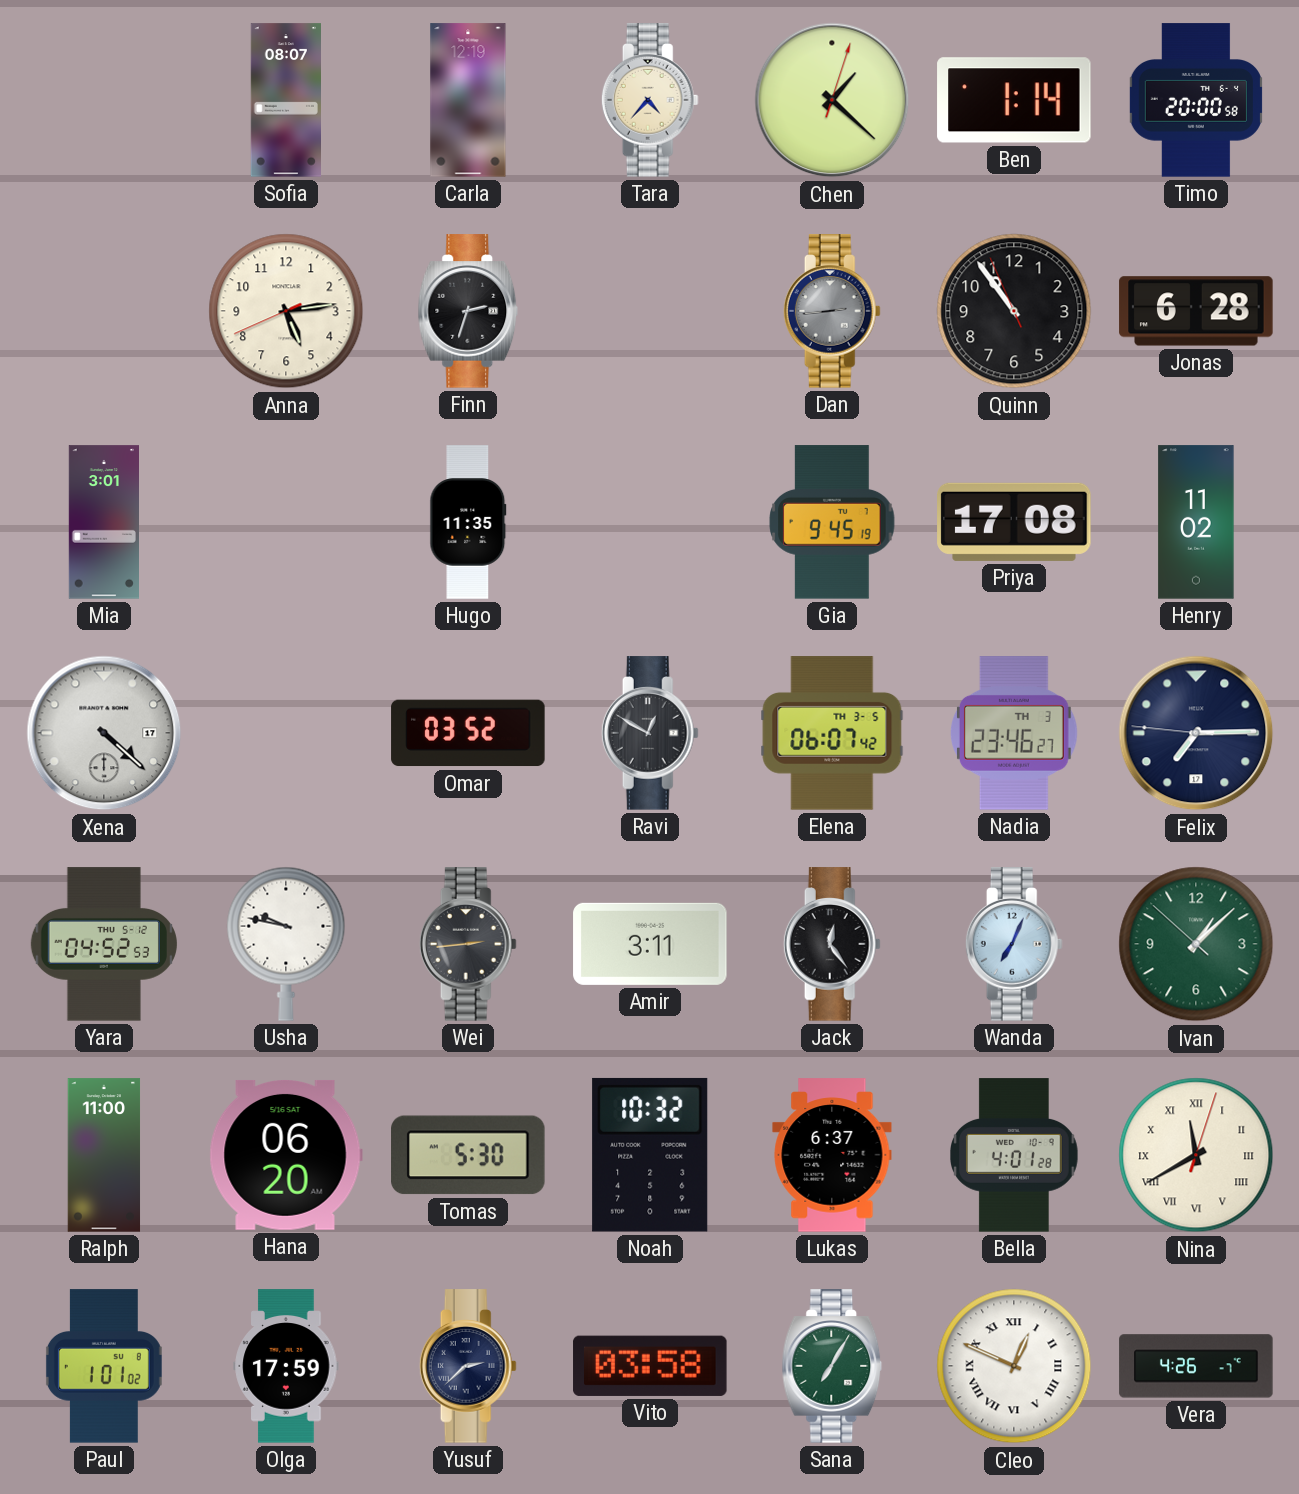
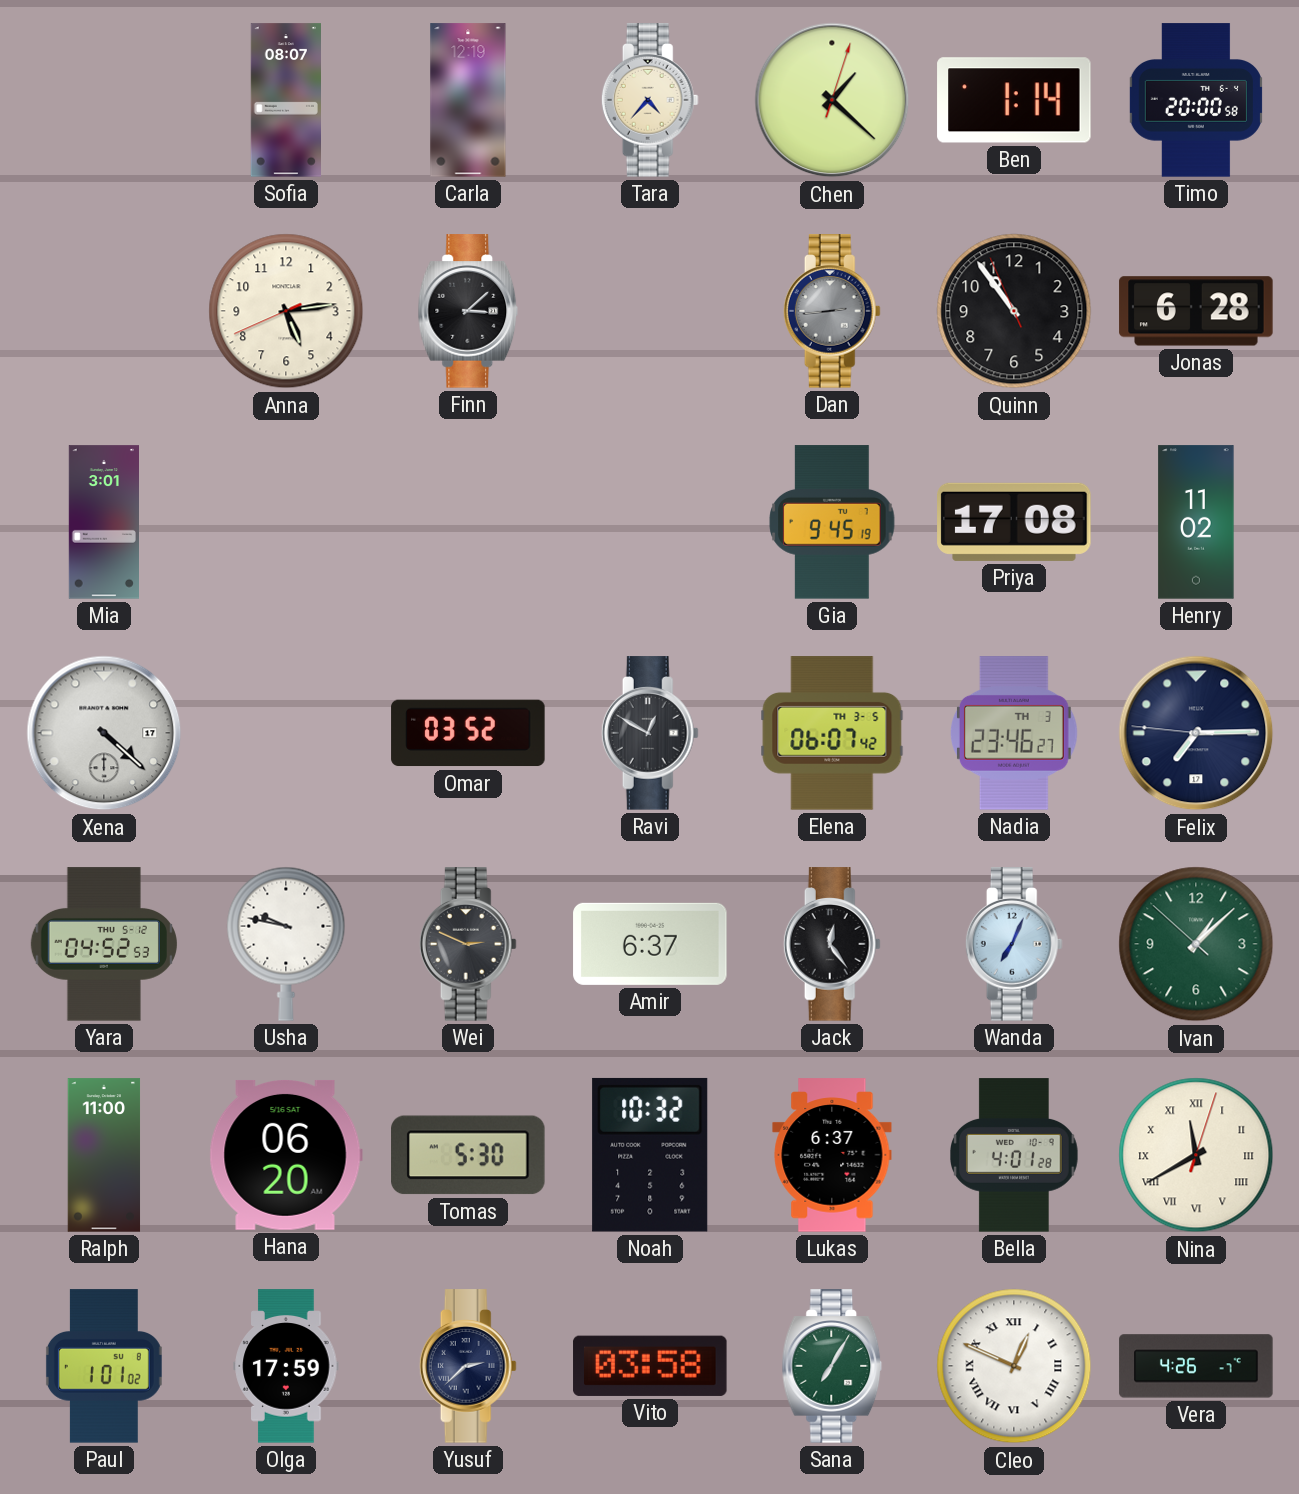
Finn: 2:33 -> 3:08
Hugo: 11:35 -> none
Wei: 2:44 -> 2:49
Amir: 3:11 -> 6:37
